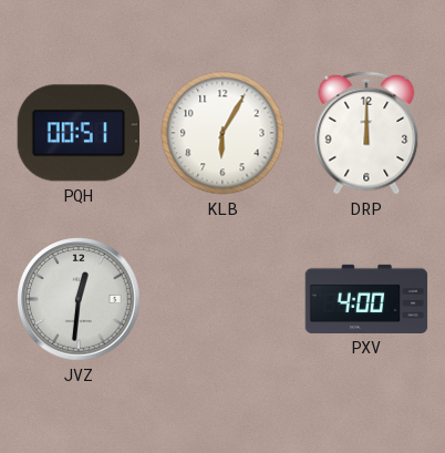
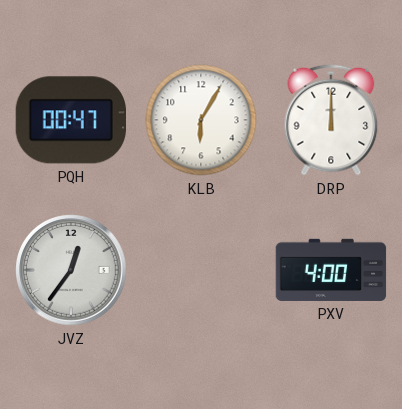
PQH: 00:51 -> 00:47
JVZ: 12:31 -> 12:36
